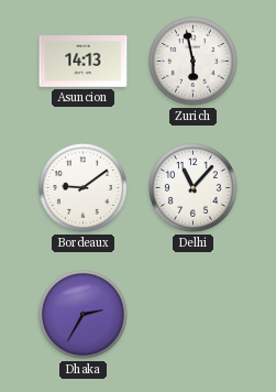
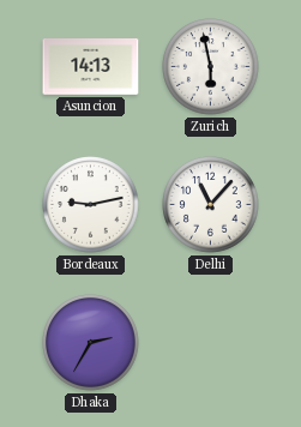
Bordeaux: 9:09 -> 9:13
